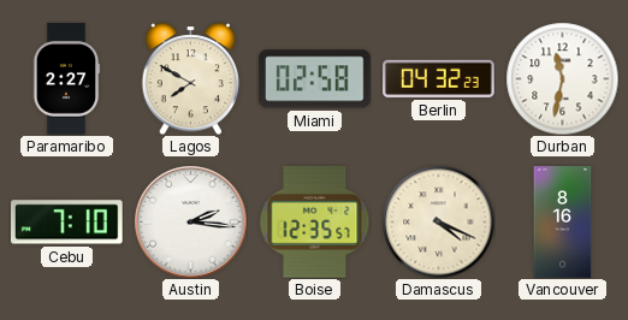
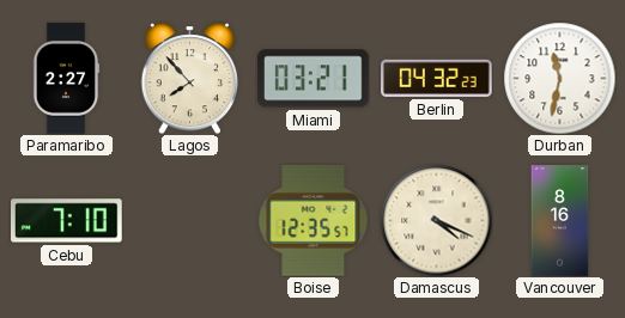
Lagos: 7:50 -> 7:53
Miami: 02:58 -> 03:21
Austin: 2:16 -> none
